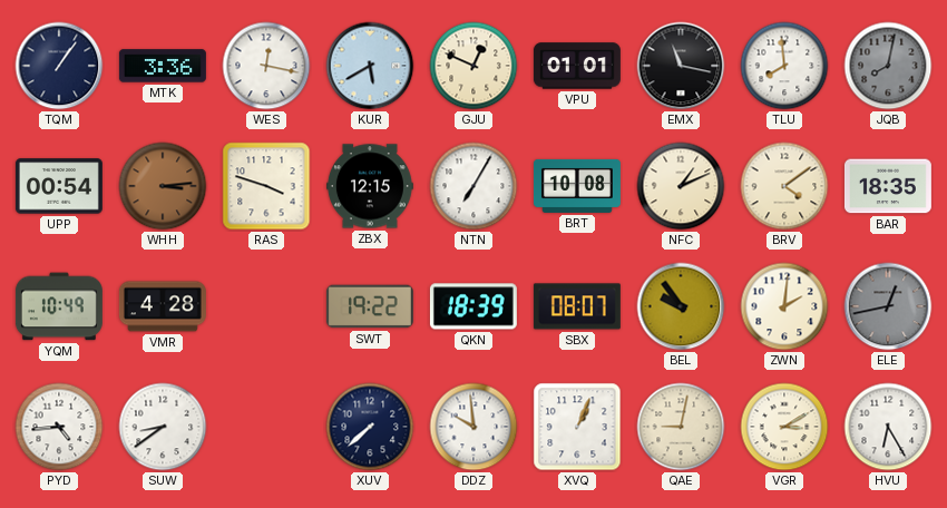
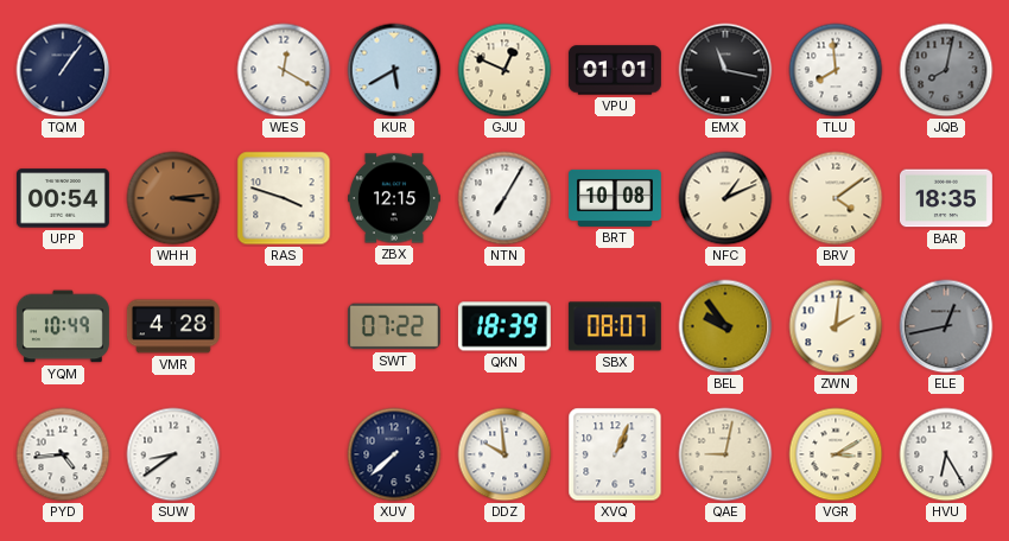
MTK: 3:36 -> none
WES: 12:17 -> 12:20
SWT: 19:22 -> 07:22
